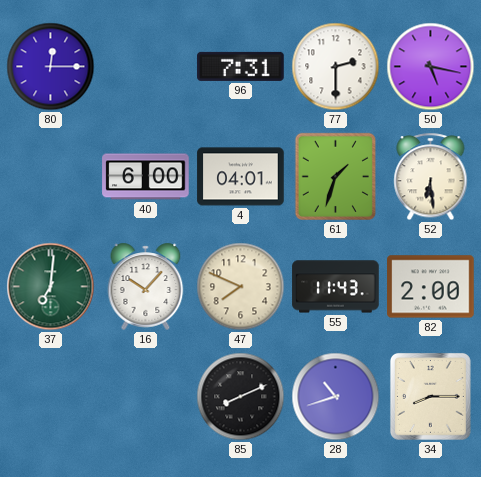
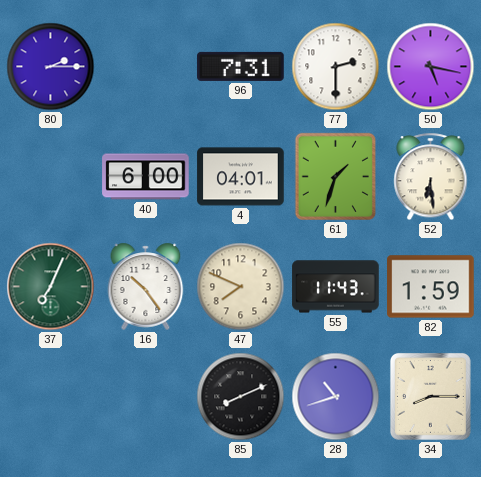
80: 12:15 -> 2:15
37: 7:01 -> 7:04
16: 10:07 -> 10:24
82: 2:00 -> 1:59
